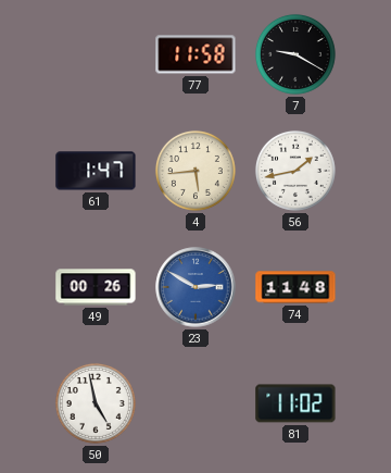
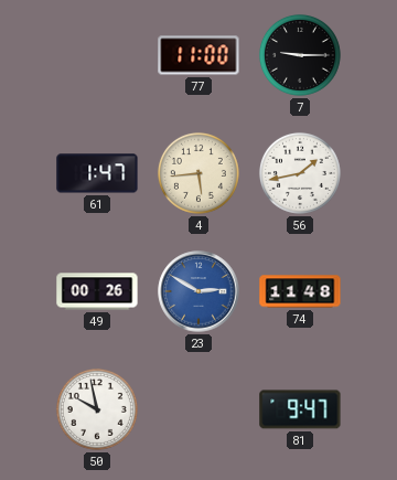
77: 11:58 -> 11:00
7: 9:20 -> 9:15
50: 4:58 -> 9:58
81: 11:02 -> 9:47
